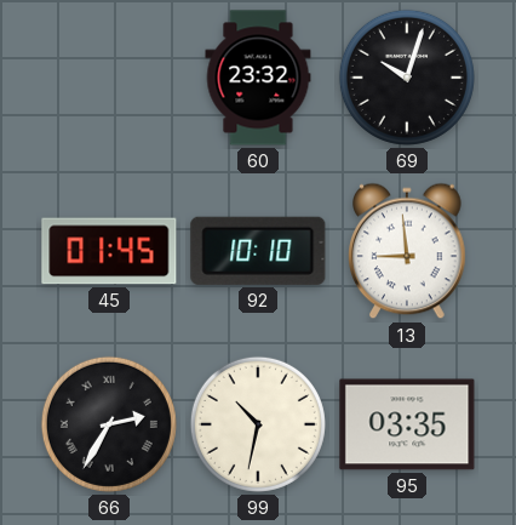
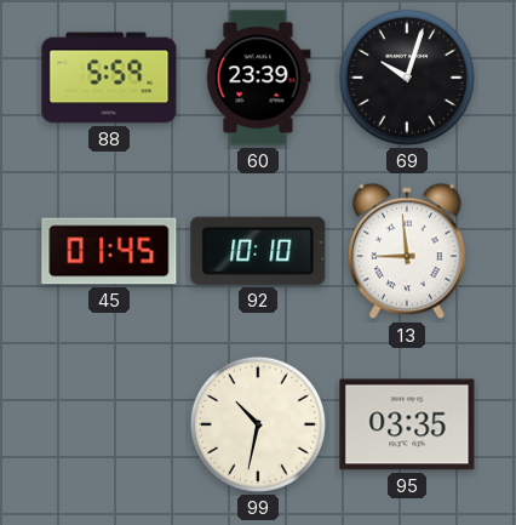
88: none -> 5:59
60: 23:32 -> 23:39
66: 2:35 -> none
